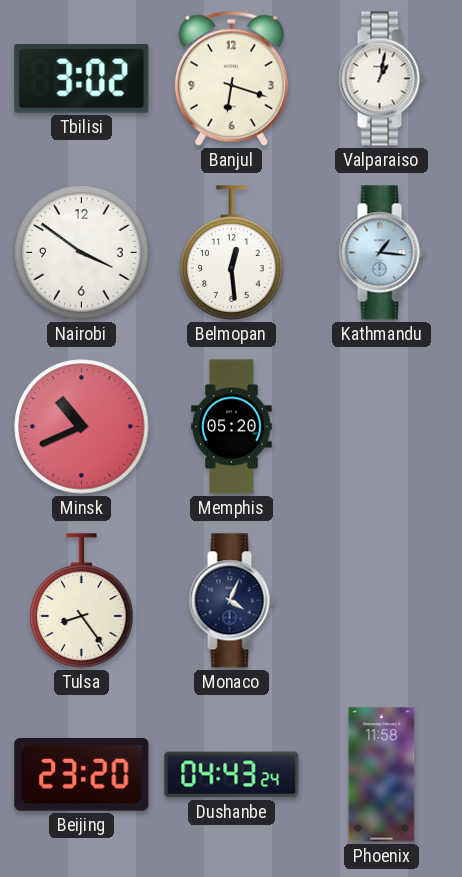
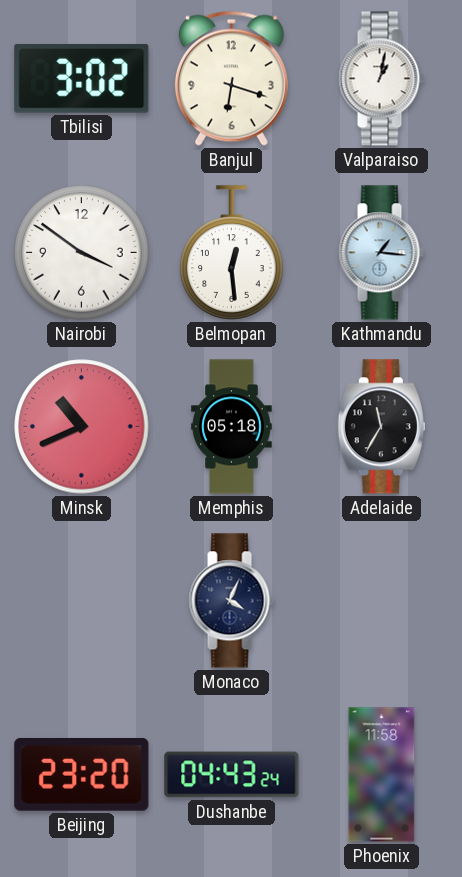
Memphis: 05:20 -> 05:18
Adelaide: none -> 11:35
Tulsa: 8:24 -> none
